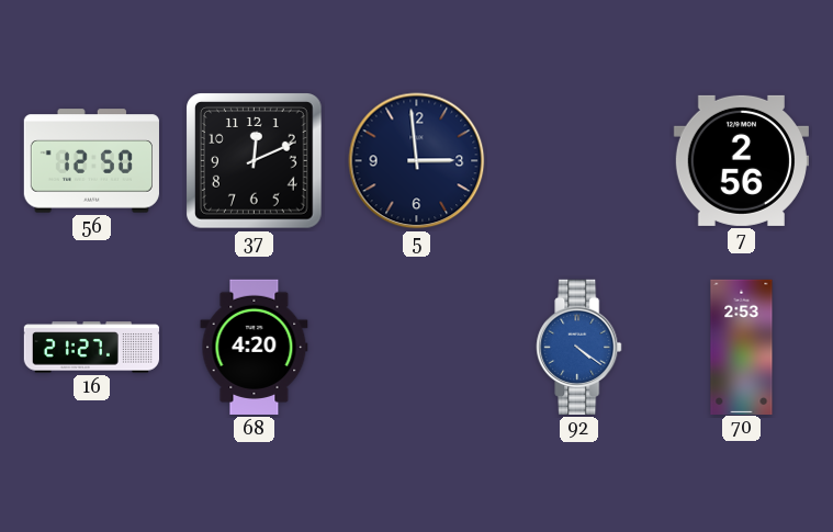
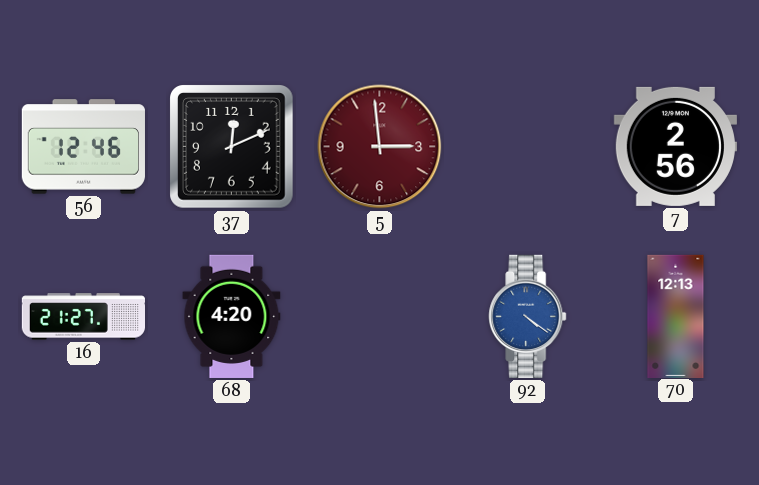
56: 12:50 -> 12:46
5 dial: navy -> burgundy
70: 2:53 -> 12:13
